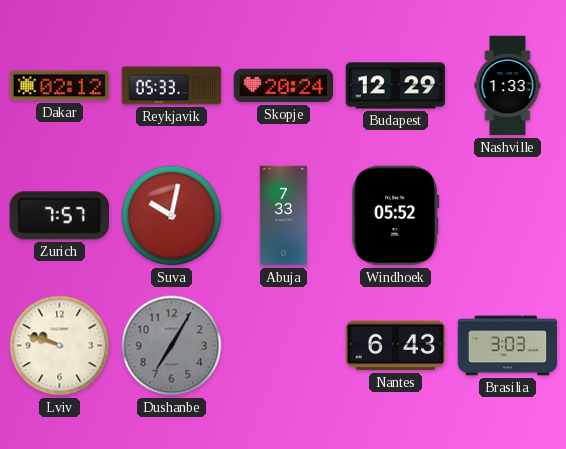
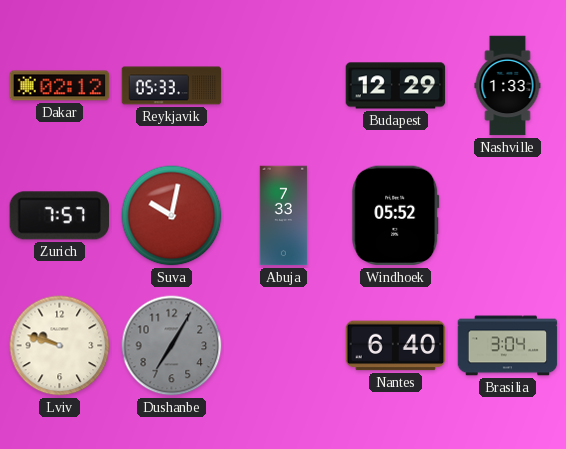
Skopje: 20:24 -> none
Nantes: 6:43 -> 6:40
Brasilia: 3:03 -> 3:04
